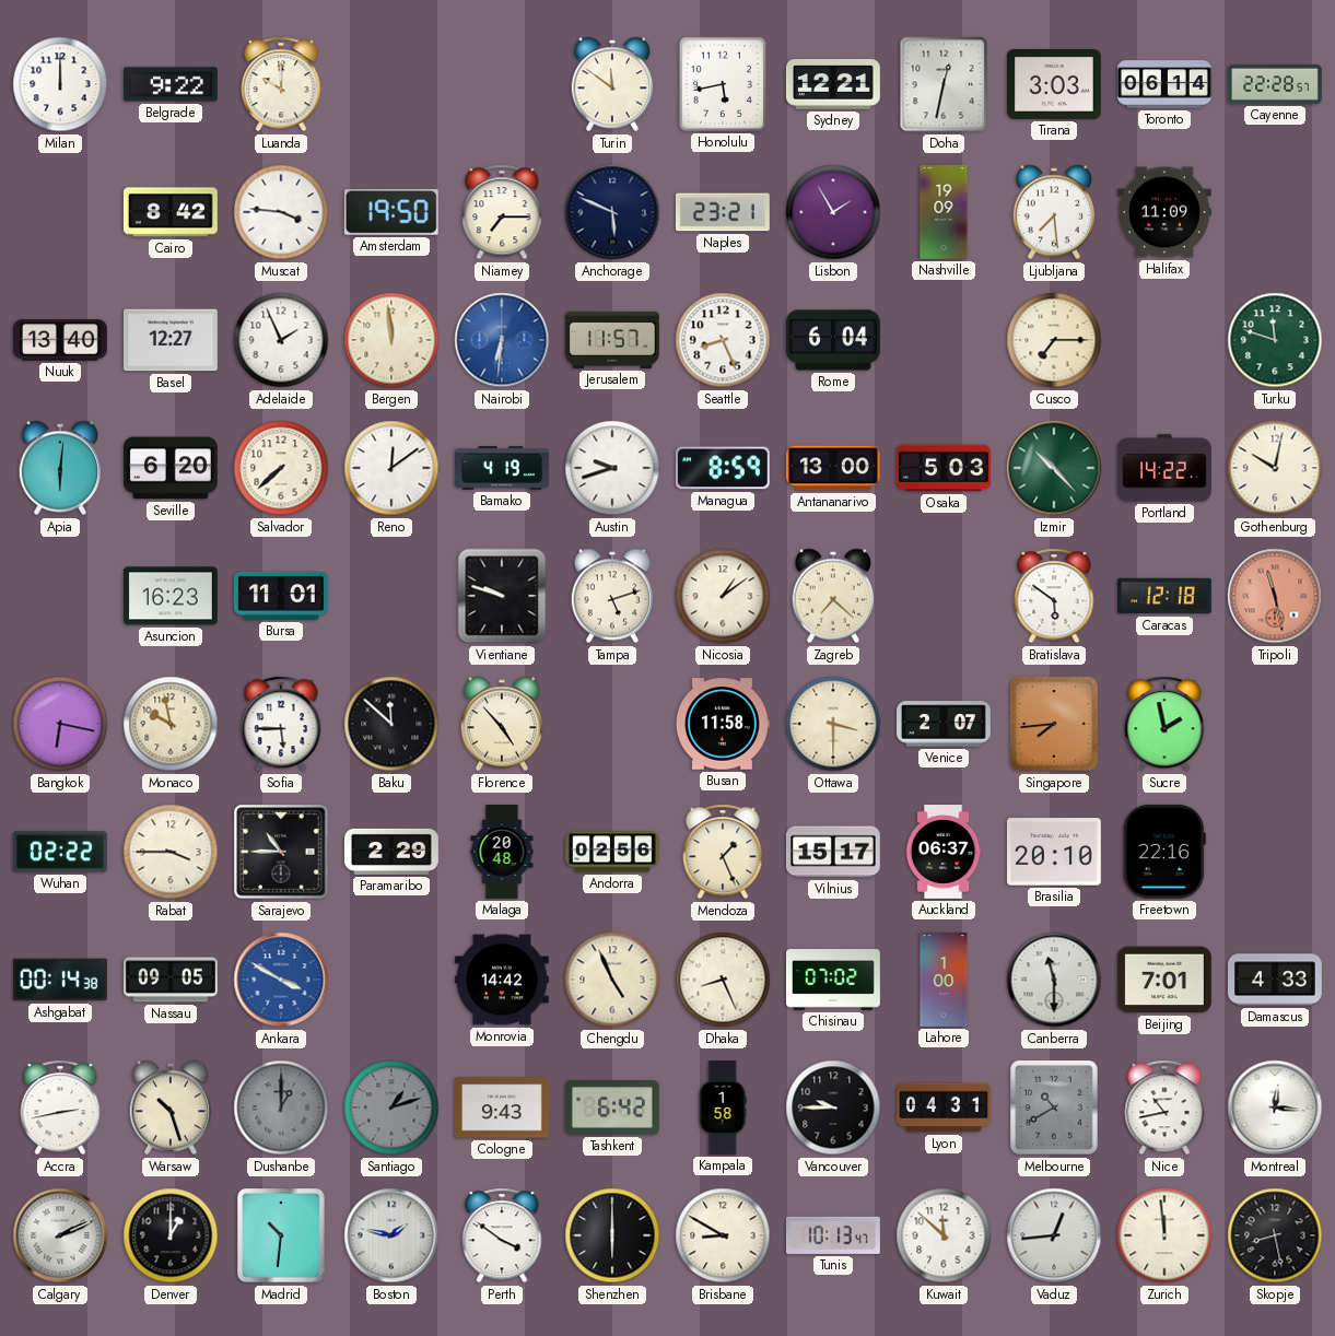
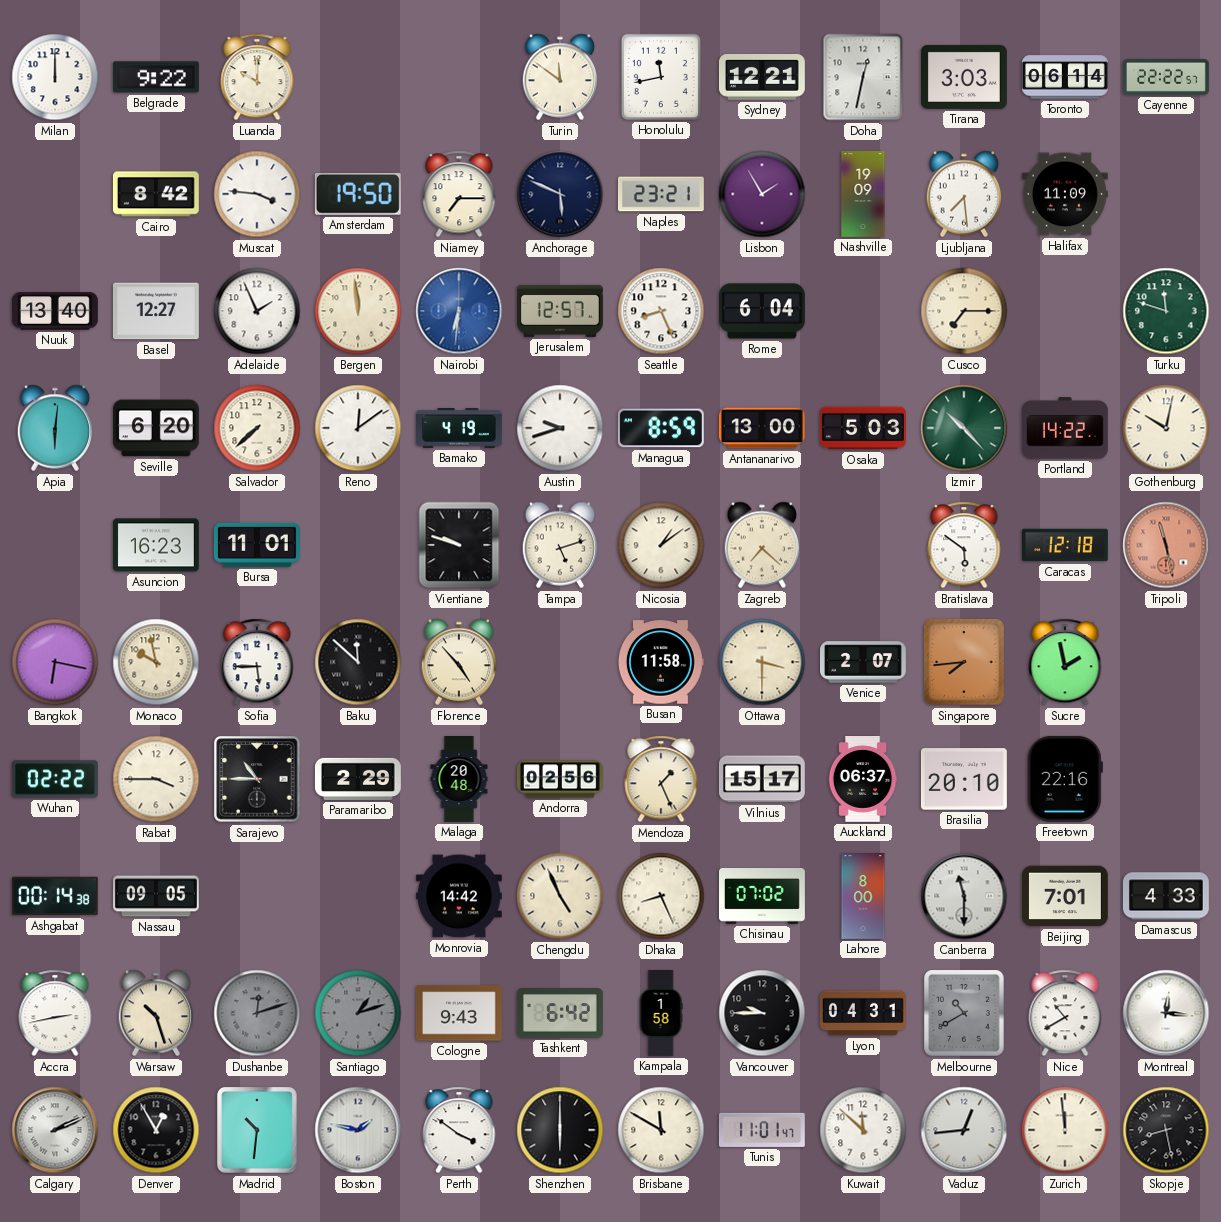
Honolulu: 5:43 -> 11:43
Cayenne: 22:28 -> 22:22
Jerusalem: 11:57 -> 12:57
Ankara: 3:50 -> none
Lahore: 1:00 -> 8:00
Dushanbe: 1:00 -> 12:12
Nice: 10:43 -> 10:40
Denver: 1:00 -> 12:55
Brisbane: 8:50 -> 11:50
Tunis: 10:13 -> 11:01
